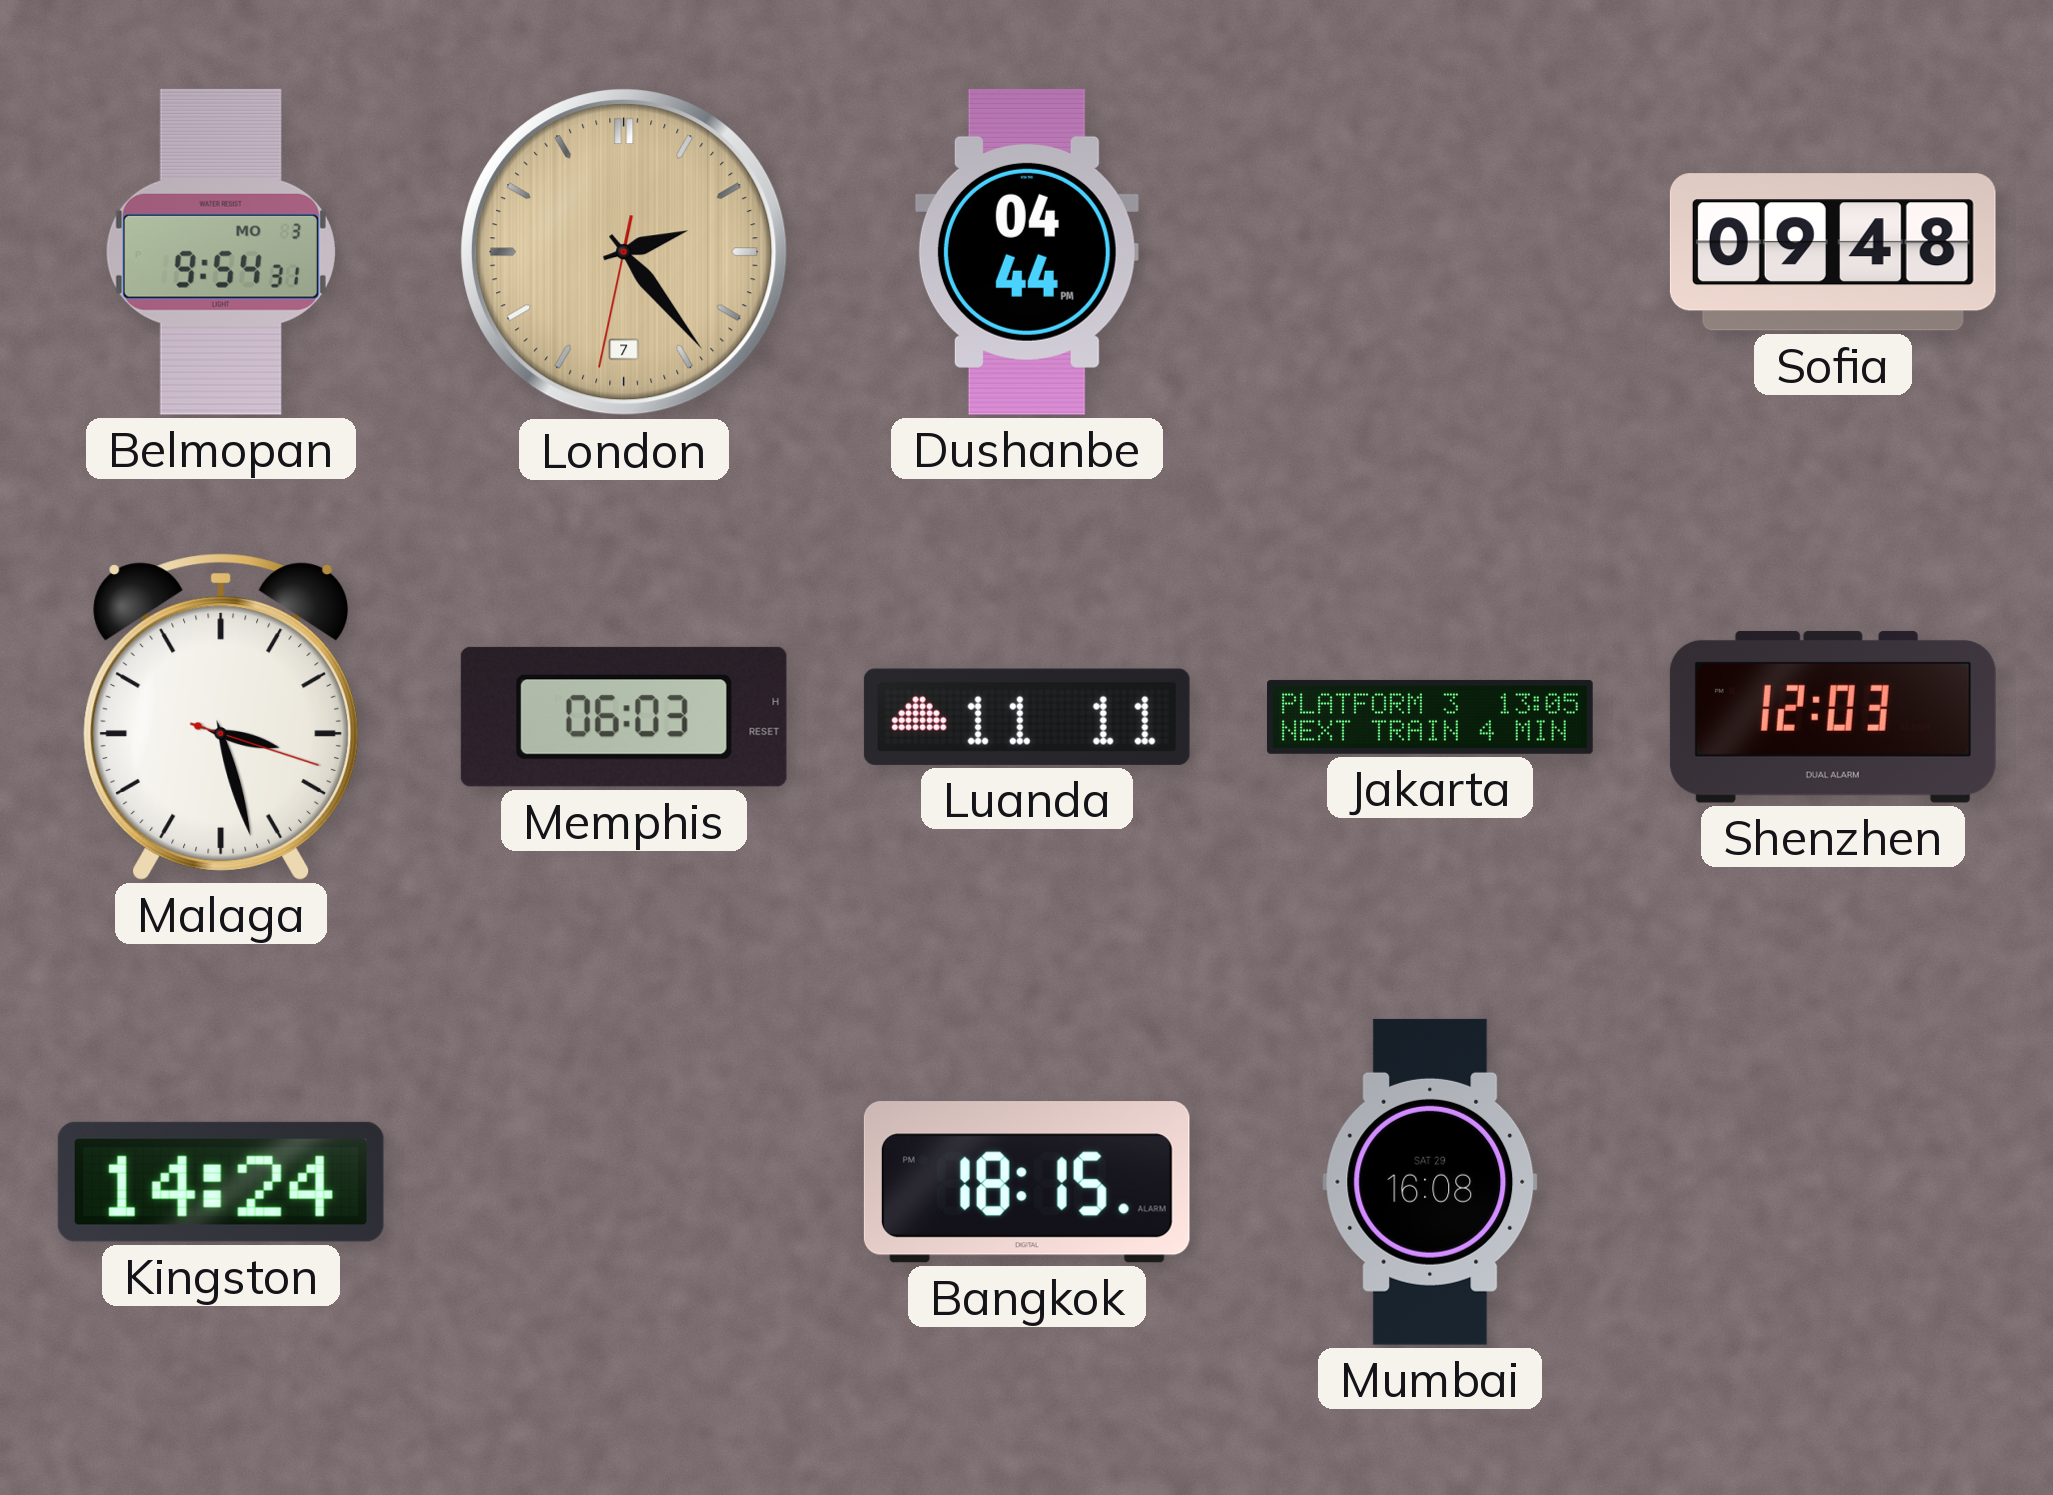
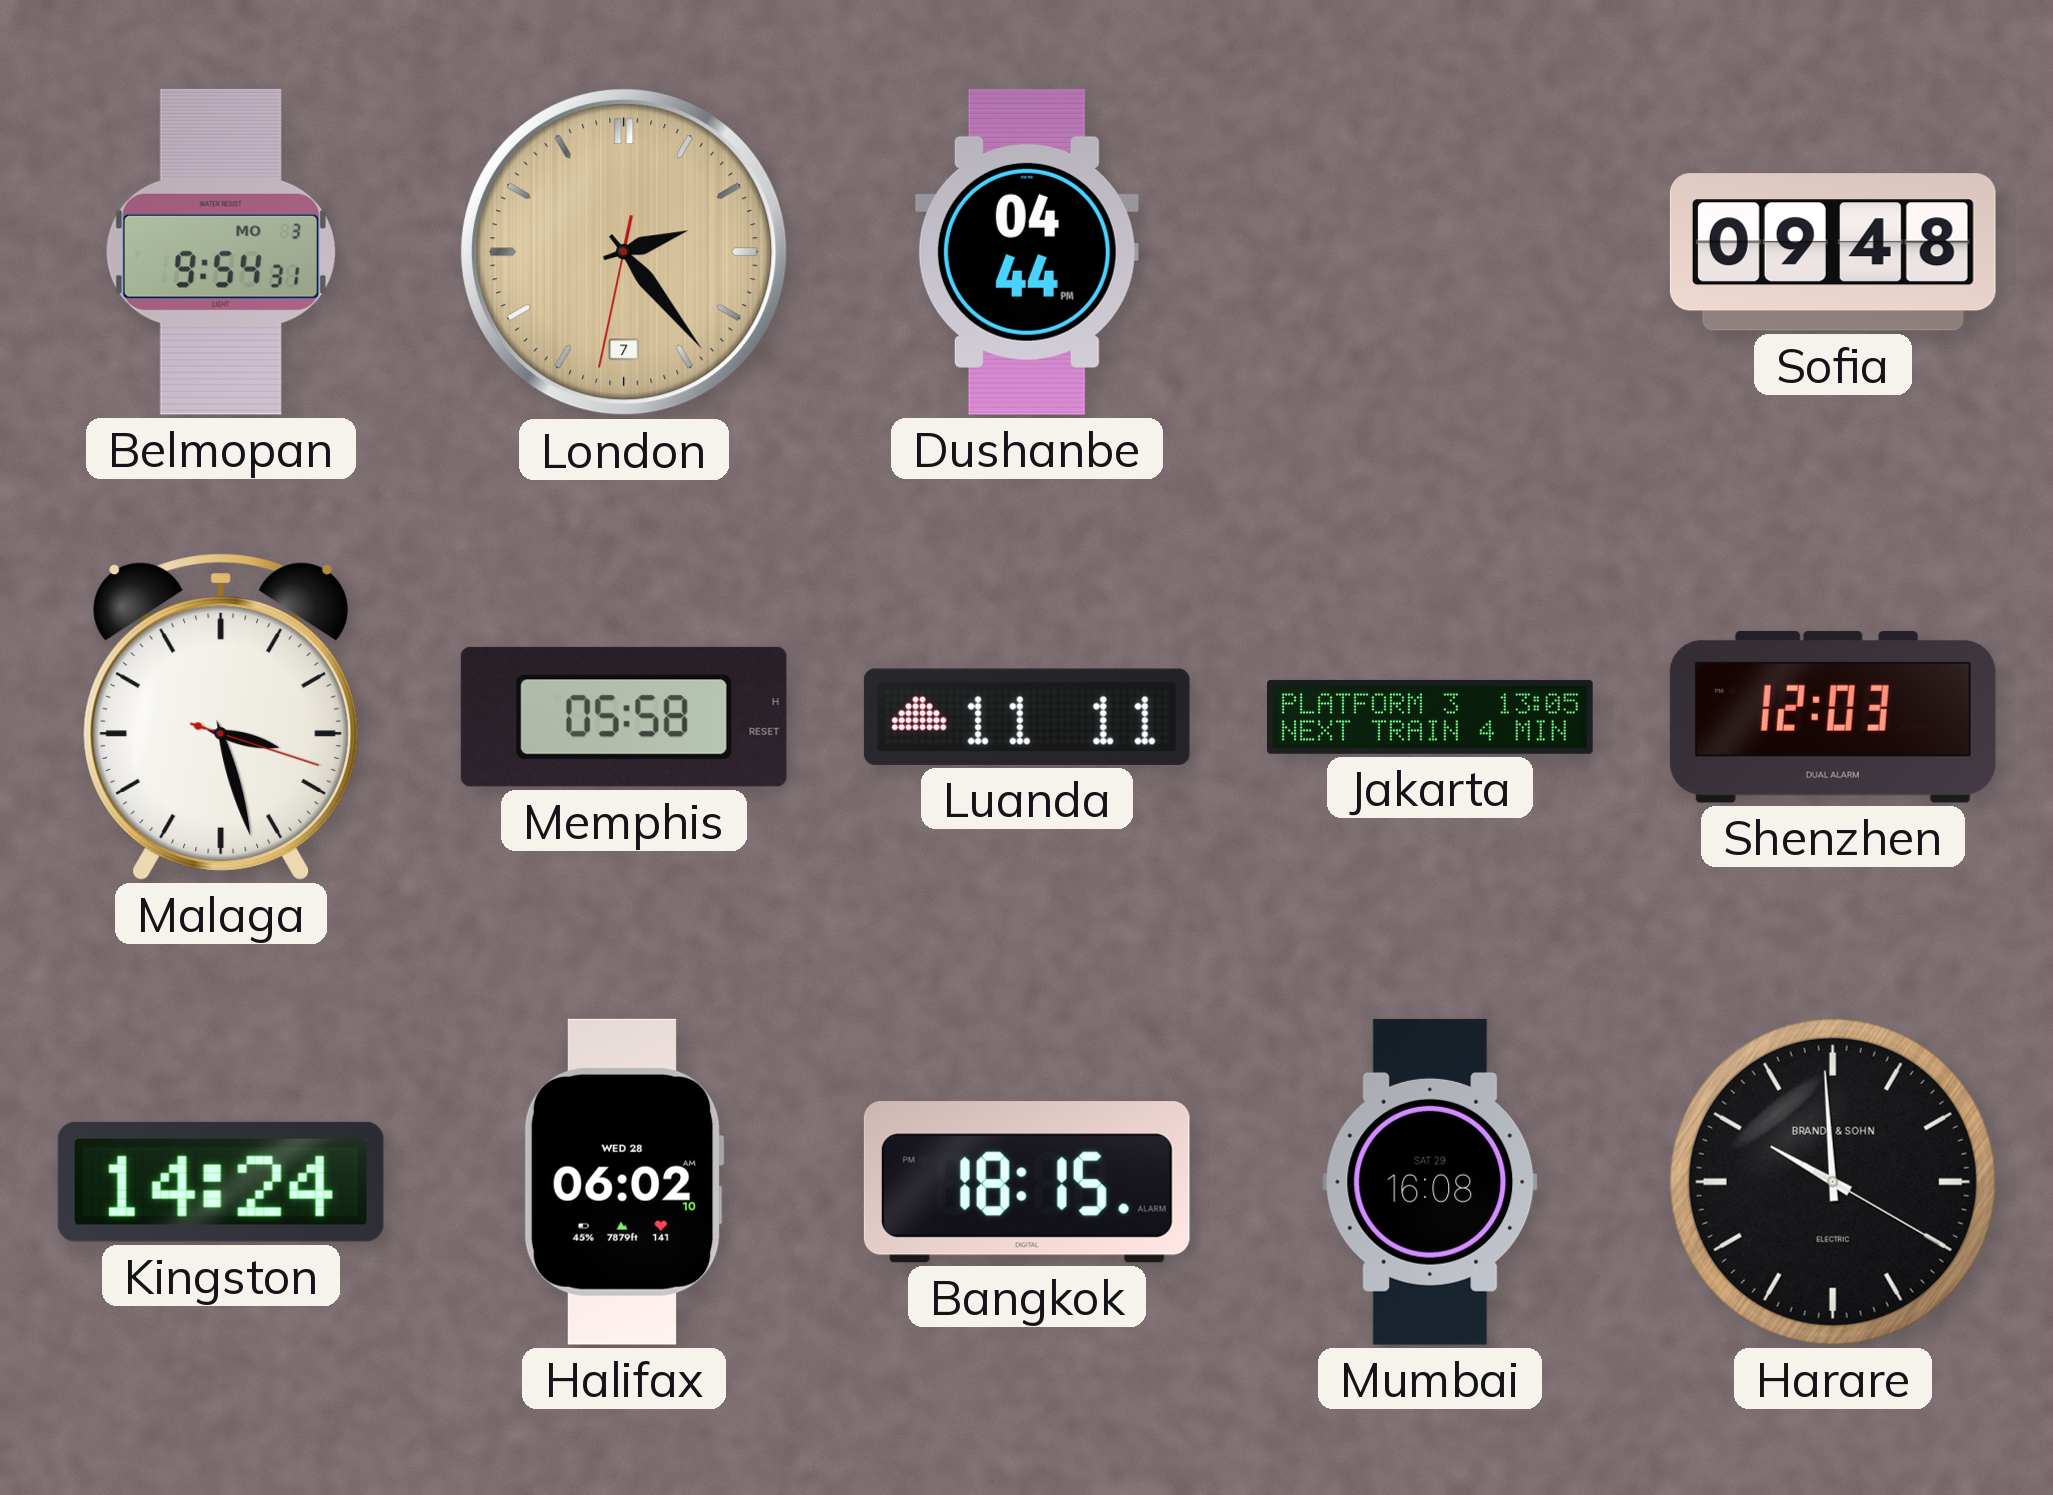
Memphis: 06:03 -> 05:58
Halifax: none -> 06:02
Harare: none -> 9:59
